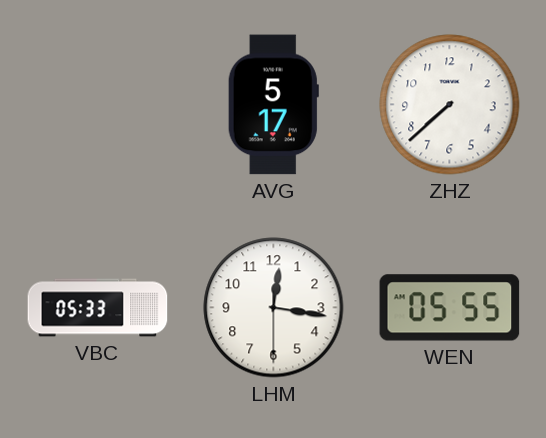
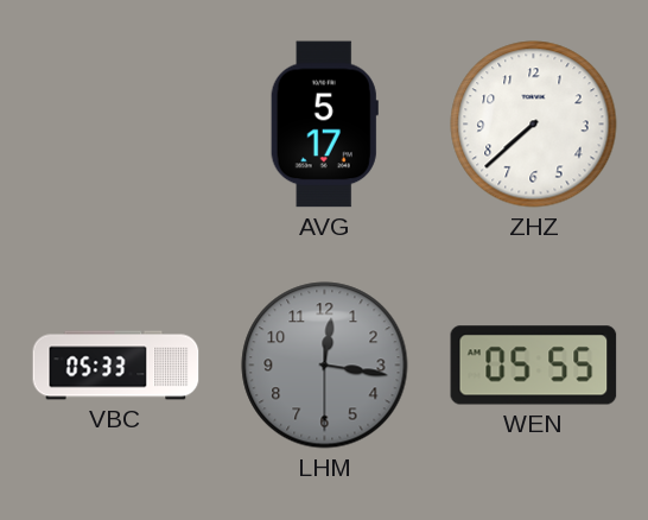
LHM dial: white -> grey
